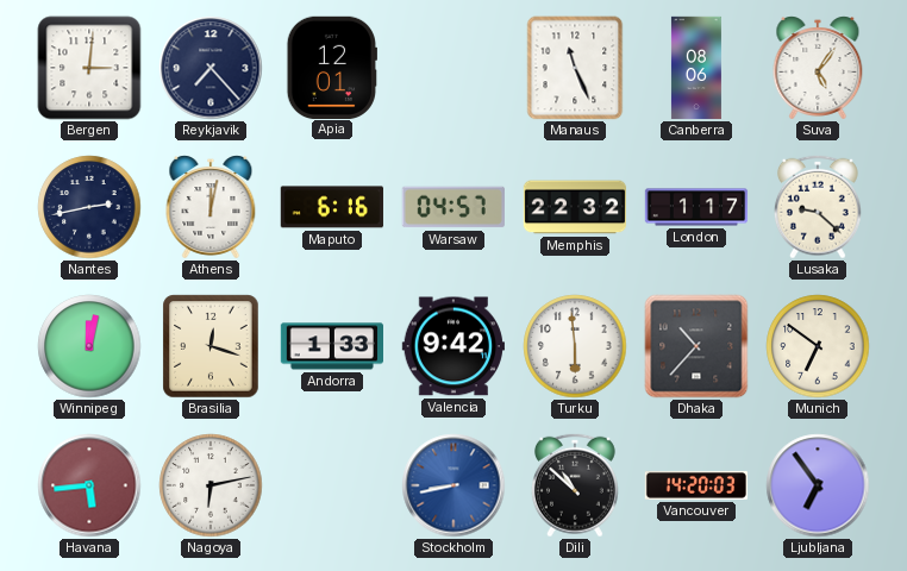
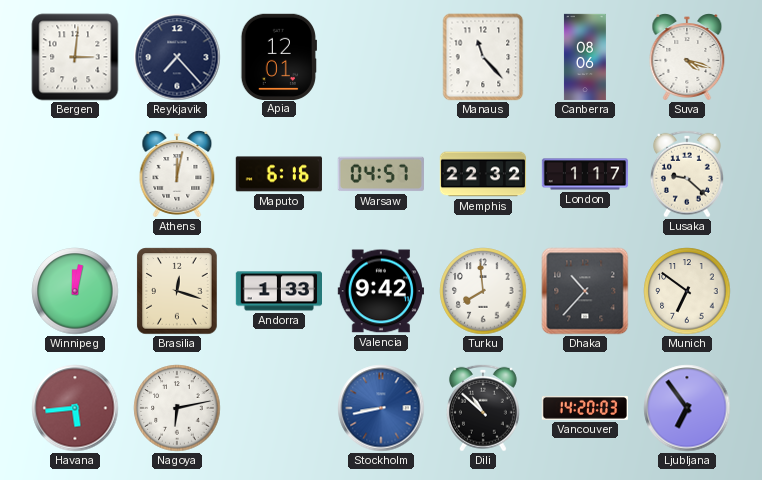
Manaus: 11:26 -> 11:23
Suva: 5:06 -> 4:18
Nantes: 2:43 -> none
Turku: 5:59 -> 7:59
